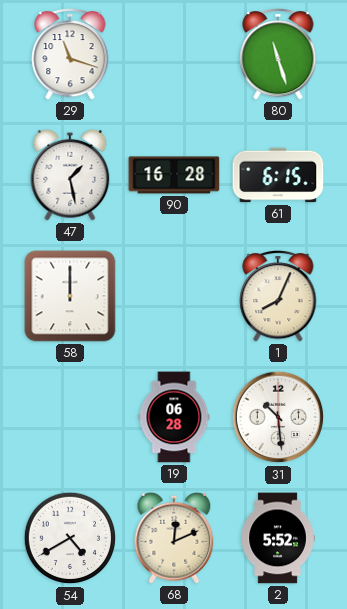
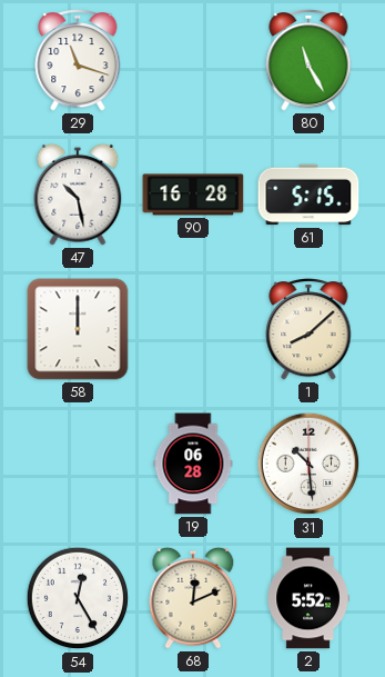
80: 11:27 -> 11:25
47: 1:28 -> 10:28
61: 6:15 -> 5:15
1: 8:04 -> 8:08
54: 4:40 -> 12:25
